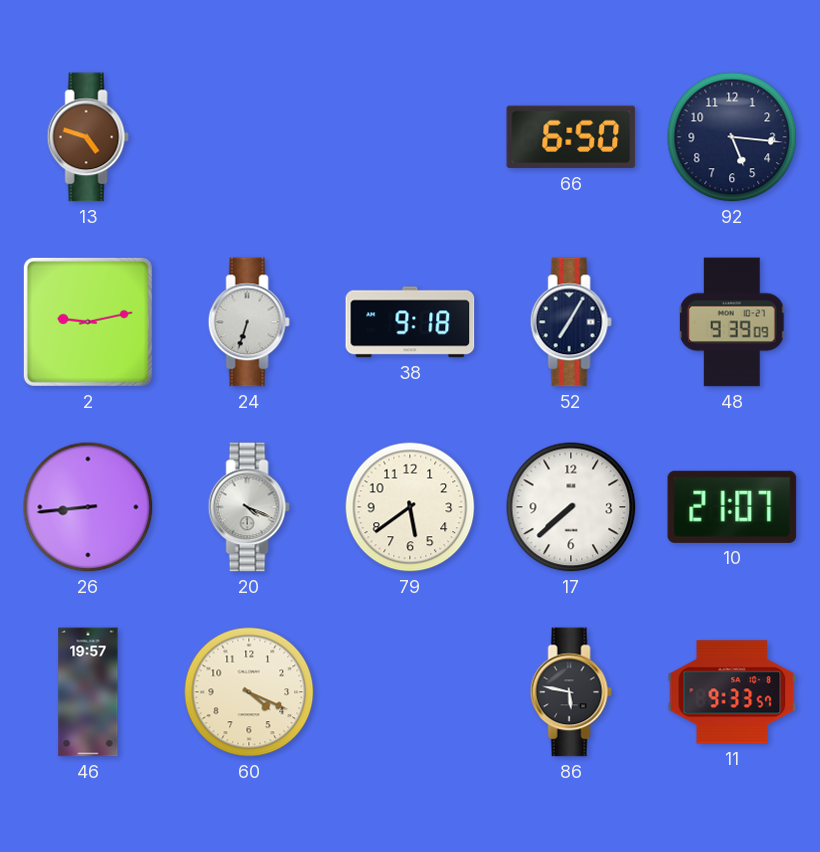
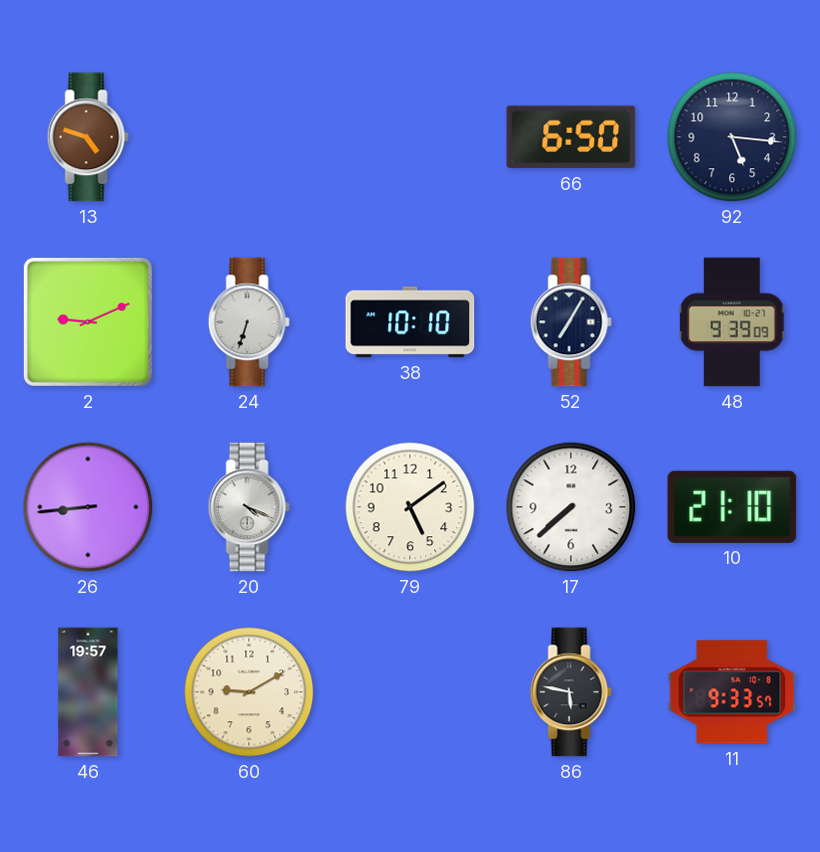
2: 9:13 -> 9:11
38: 9:18 -> 10:10
79: 5:39 -> 5:09
10: 21:07 -> 21:10
60: 4:19 -> 9:10
